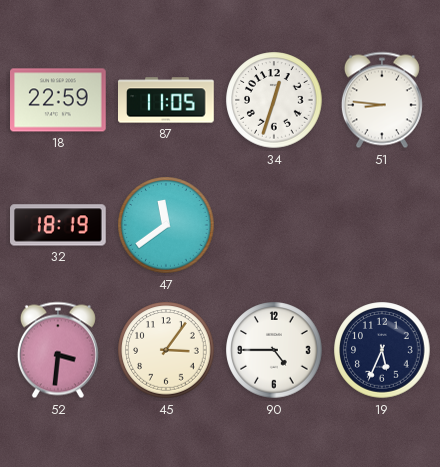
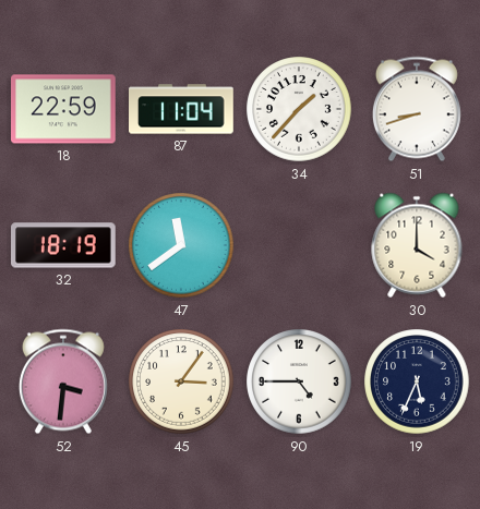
87: 11:05 -> 11:04
34: 12:33 -> 1:37
51: 8:46 -> 8:42
30: none -> 4:00
